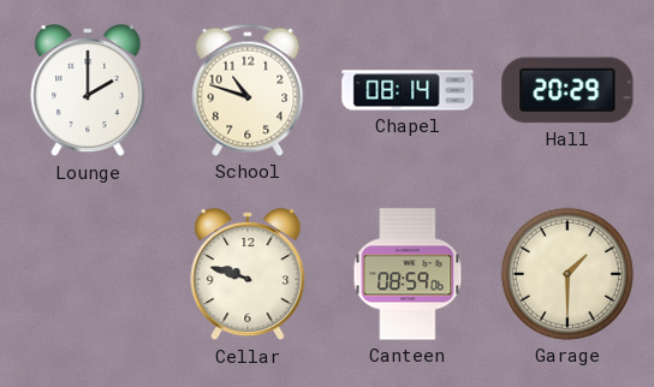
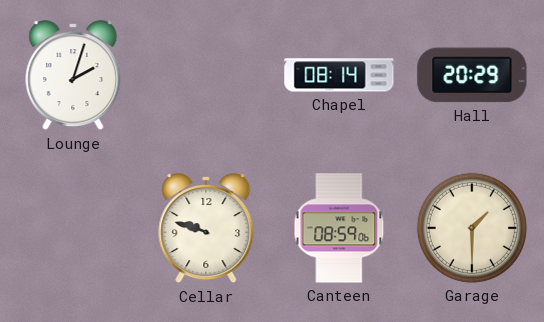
Lounge: 2:00 -> 2:03
School: 10:48 -> none
